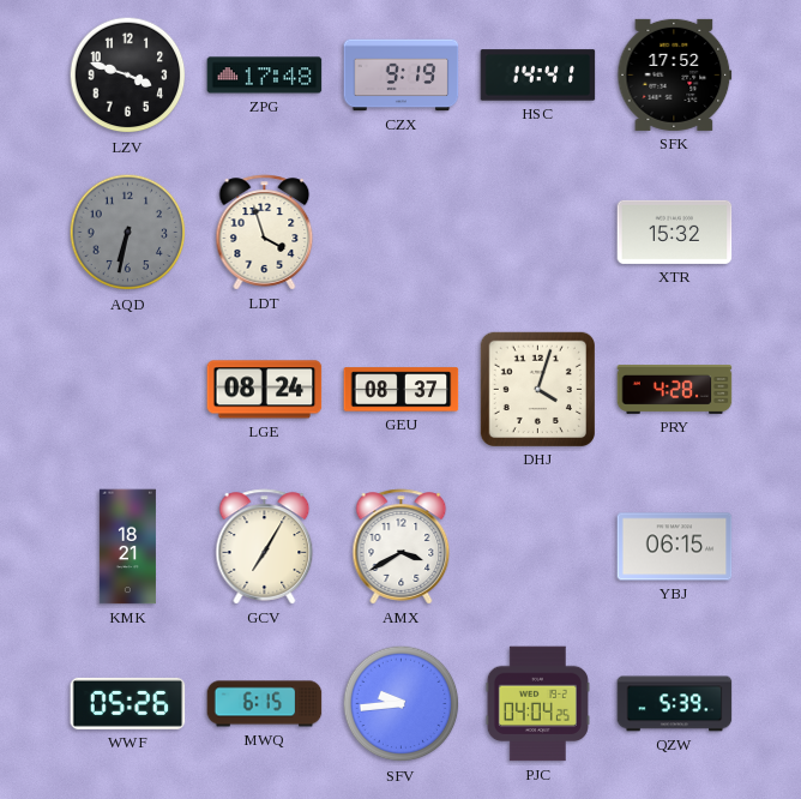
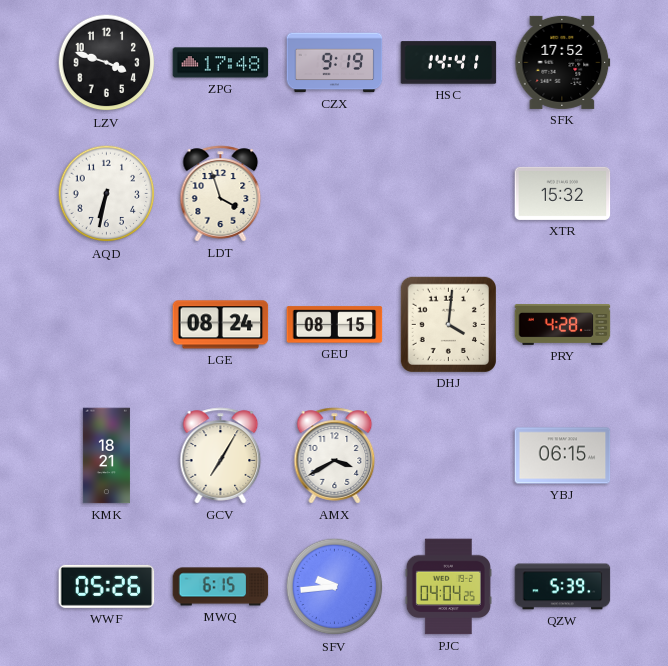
AQD dial: grey -> white
GEU: 08:37 -> 08:15
DHJ: 4:03 -> 4:01
